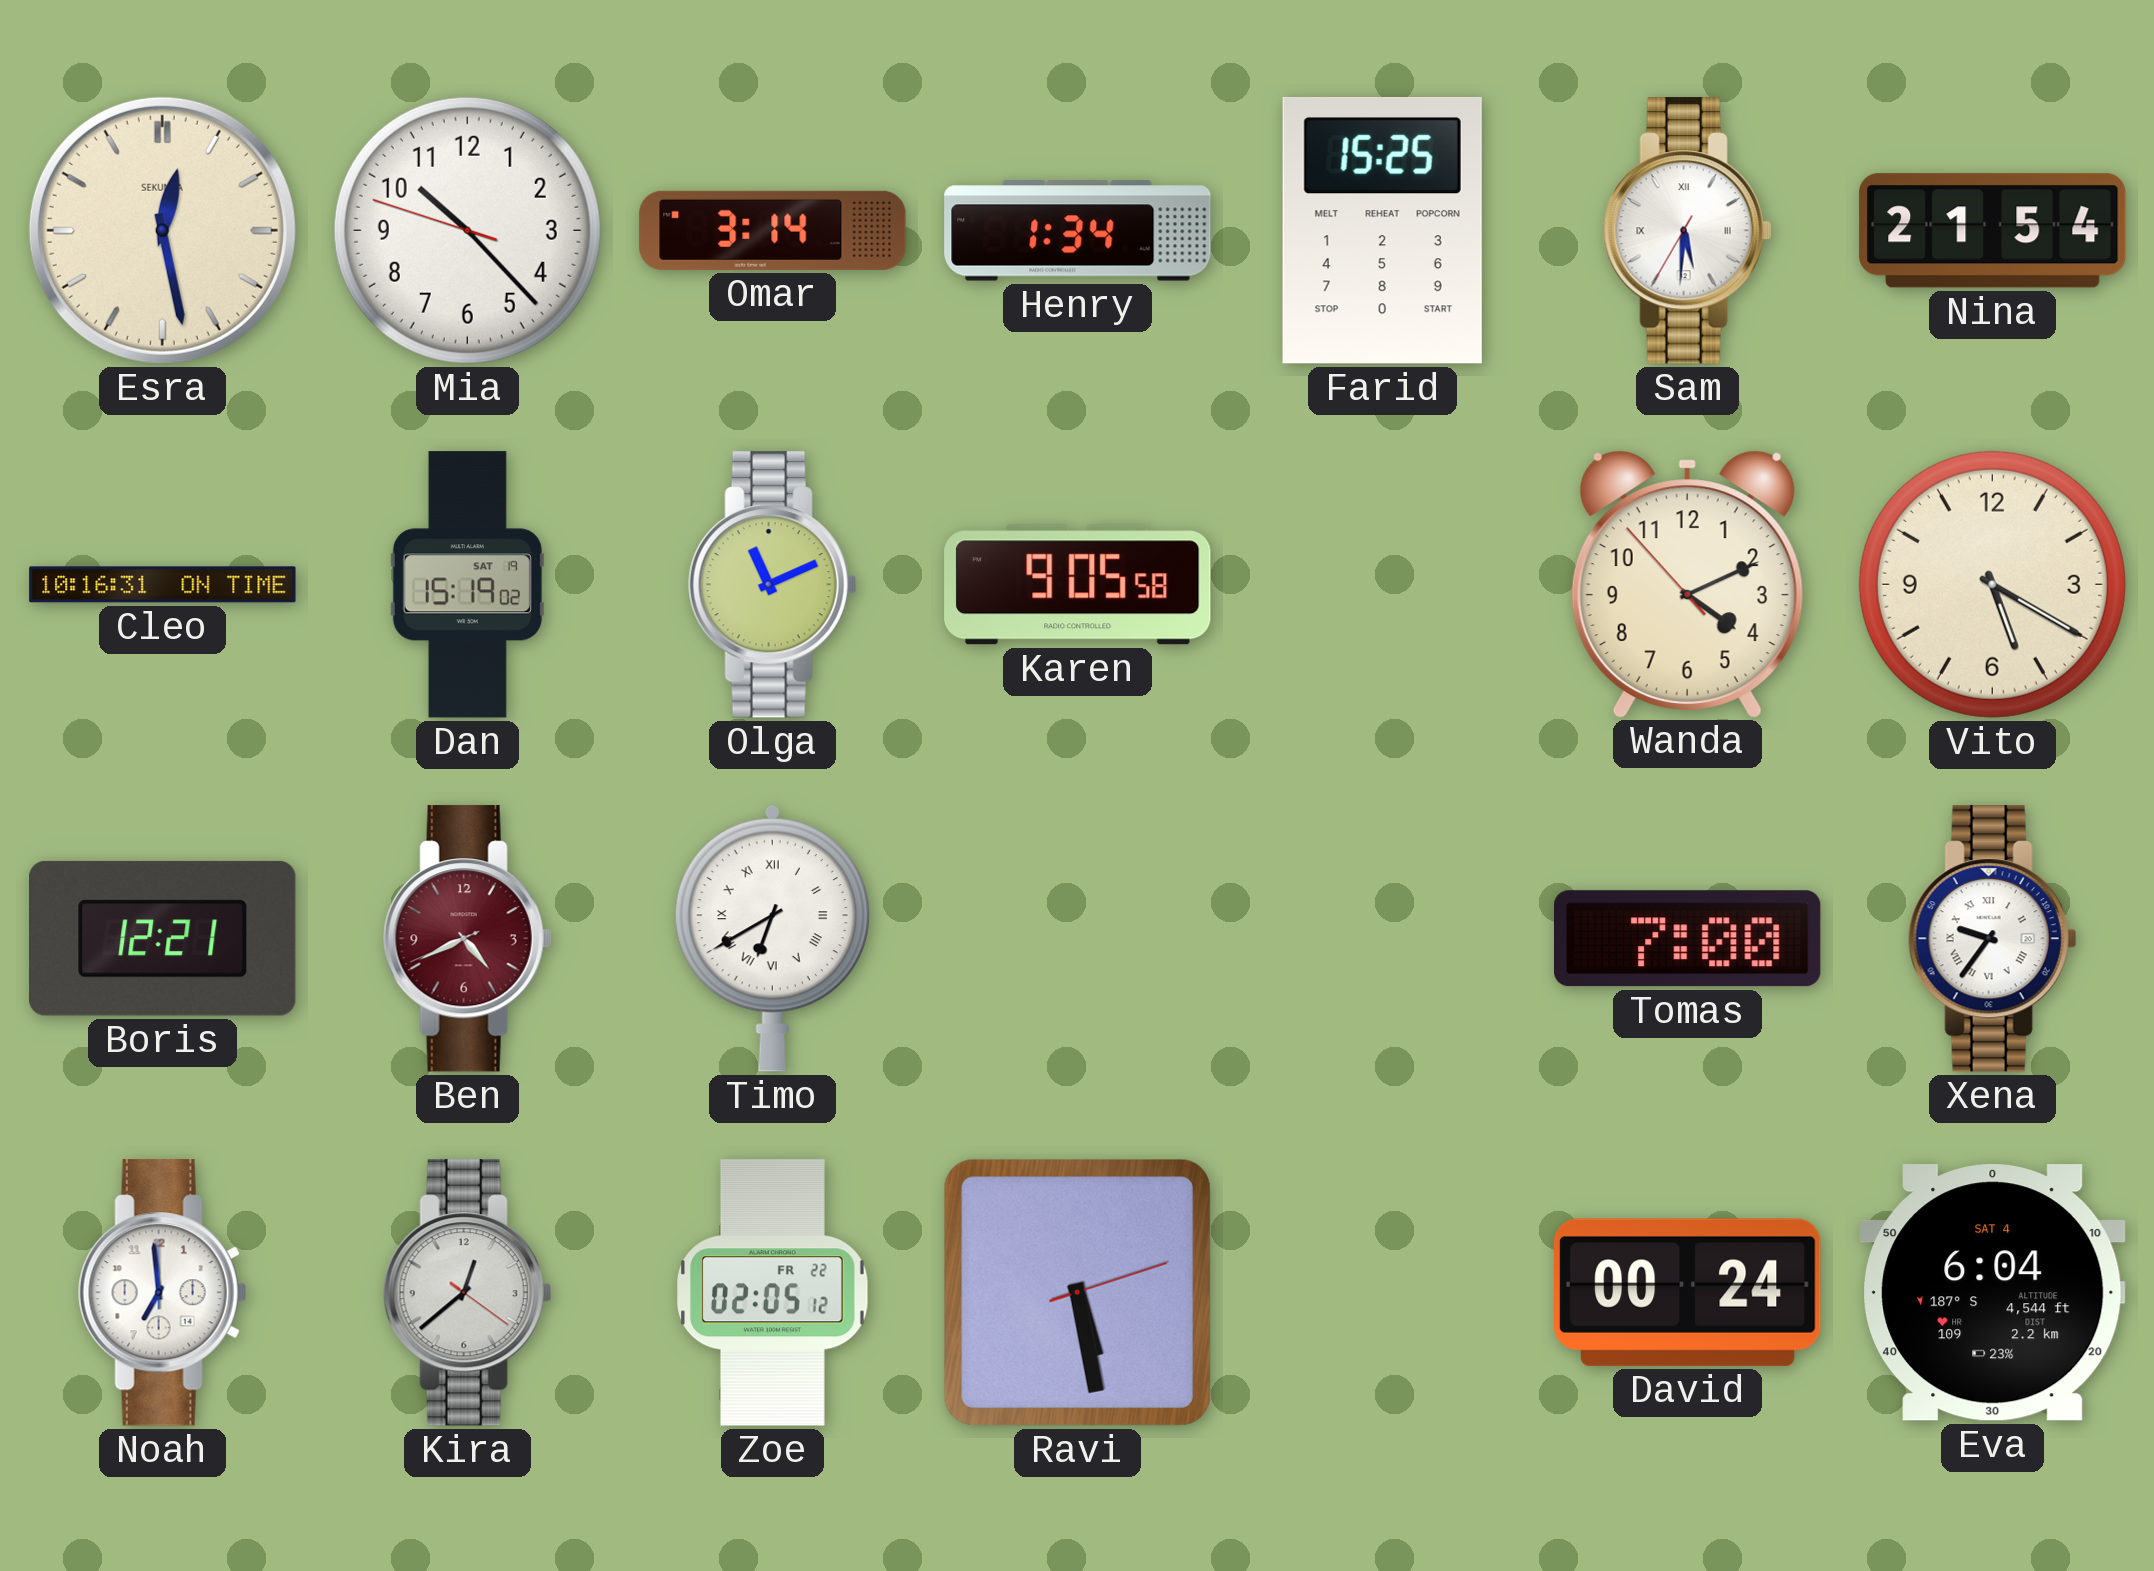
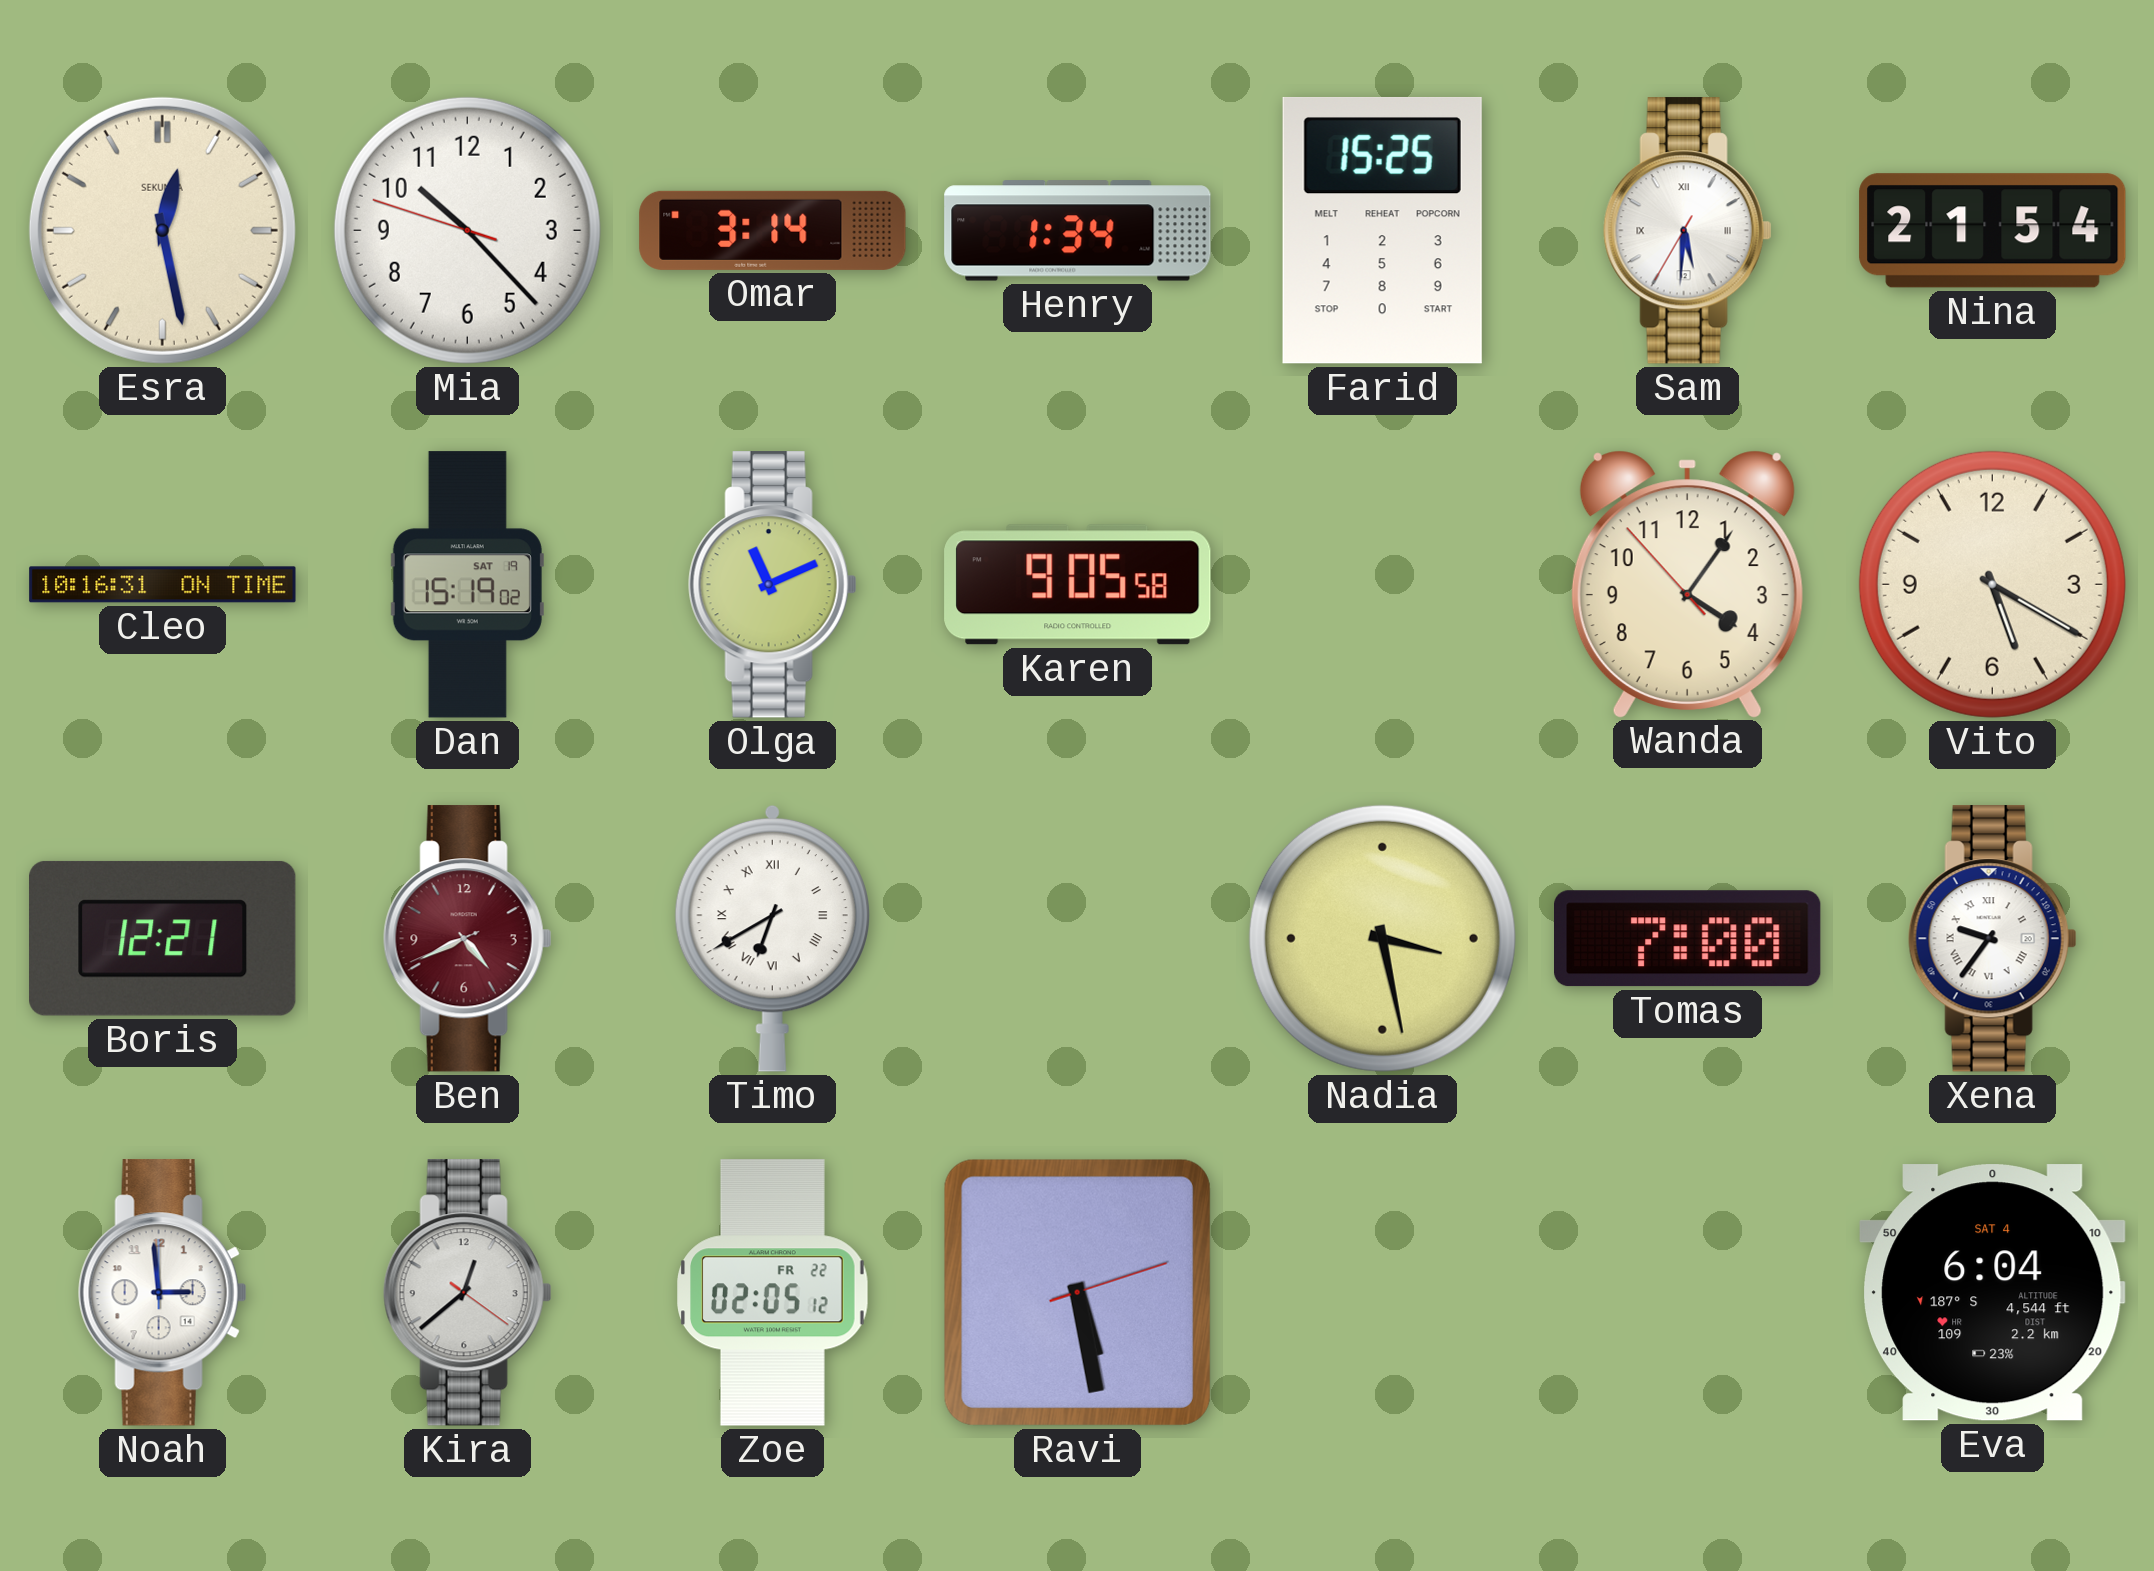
Wanda: 4:10 -> 4:05
Nadia: none -> 3:28
Noah: 6:59 -> 2:59
David: 00:24 -> none
